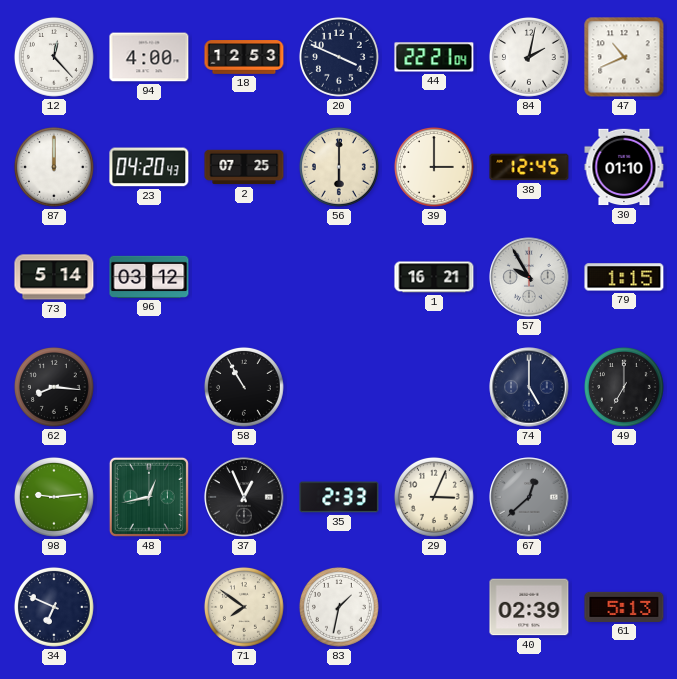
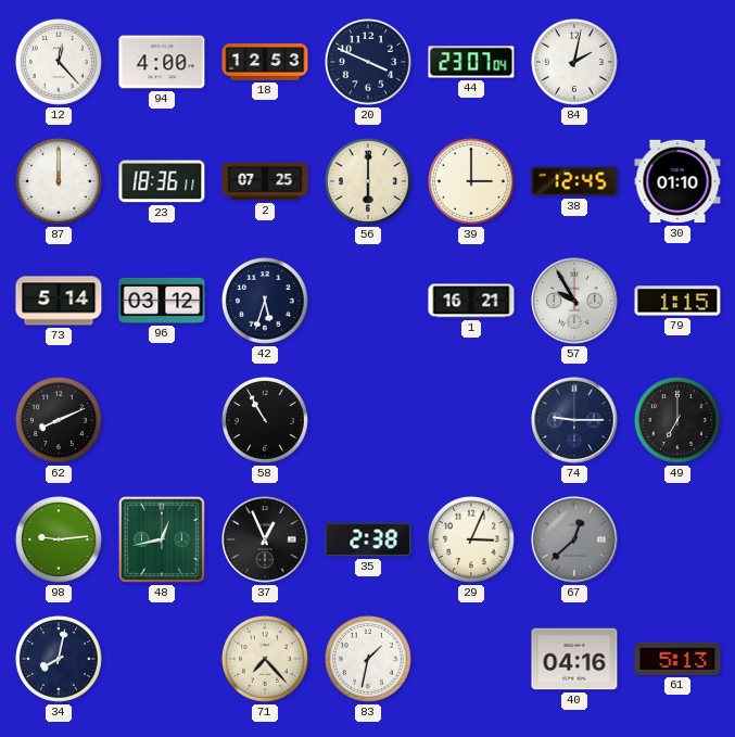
44: 22:21 -> 23:07
47: 10:41 -> none
23: 04:20 -> 18:36
42: none -> 5:33
62: 8:16 -> 8:11
74: 5:00 -> 9:15
35: 2:33 -> 2:38
34: 6:49 -> 8:02
71: 7:51 -> 7:23
40: 02:39 -> 04:16
